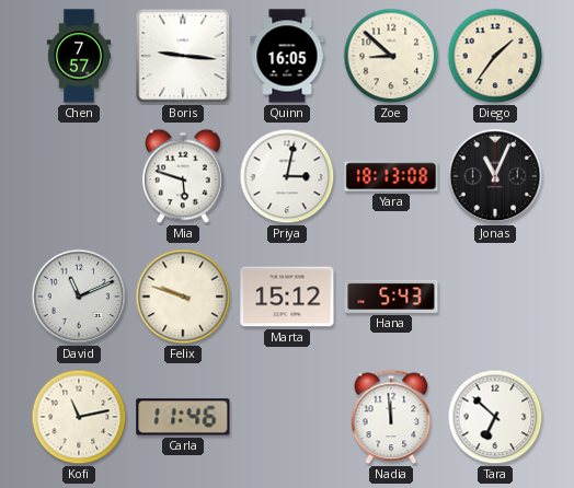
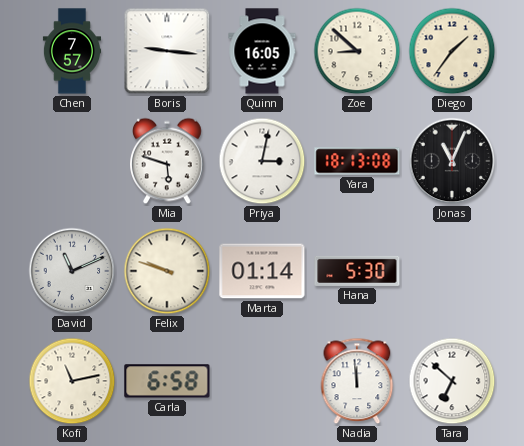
Marta: 15:12 -> 01:14
Hana: 5:43 -> 5:30
Carla: 11:46 -> 6:58
